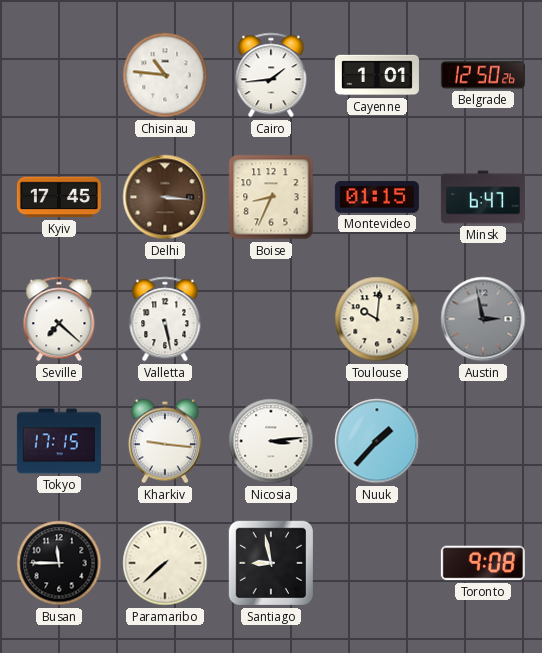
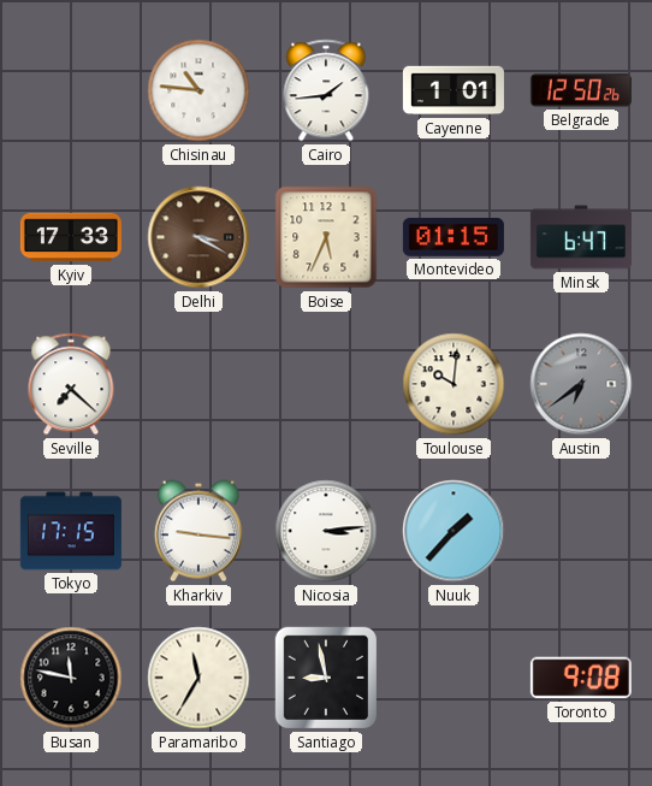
Kyiv: 17:45 -> 17:33
Delhi: 3:16 -> 3:20
Boise: 8:34 -> 5:34
Valletta: 5:28 -> none
Austin: 2:58 -> 6:39
Busan: 11:45 -> 11:47
Paramaribo: 7:38 -> 11:35
